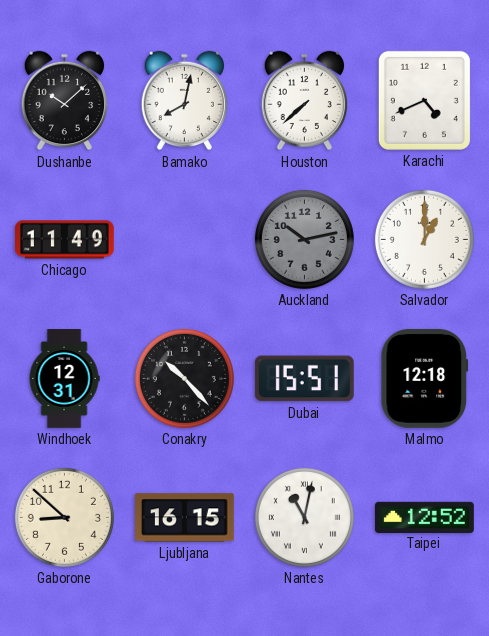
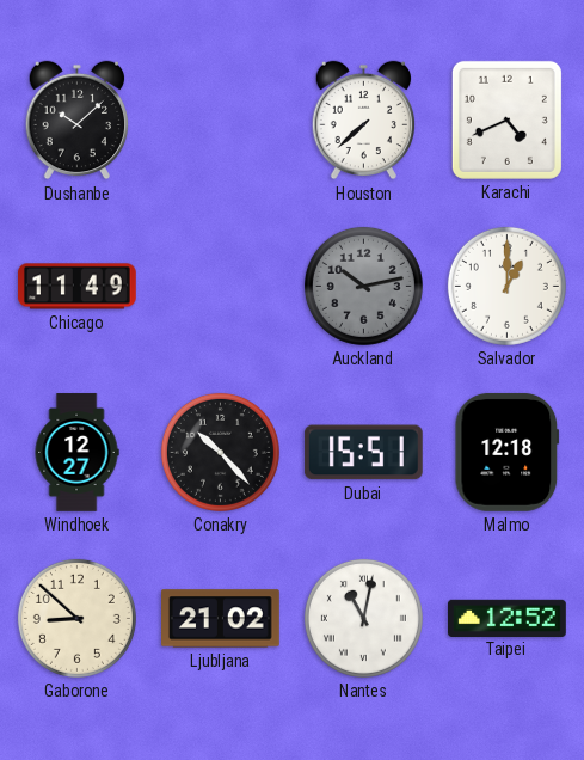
Bamako: 8:02 -> none
Windhoek: 12:31 -> 12:27
Ljubljana: 16:15 -> 21:02
